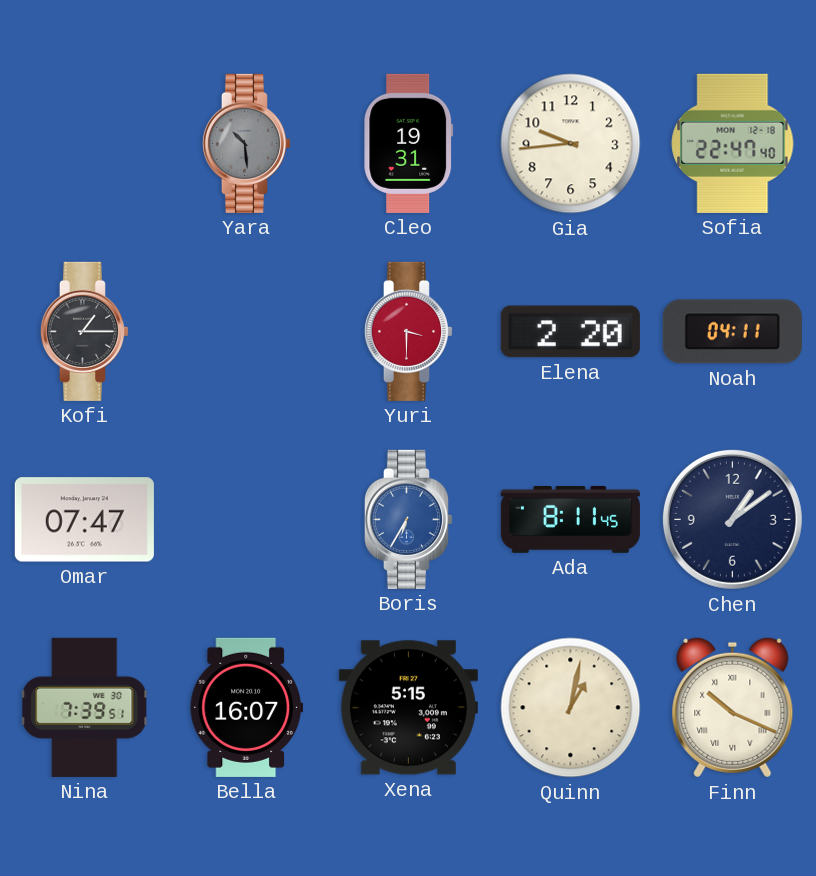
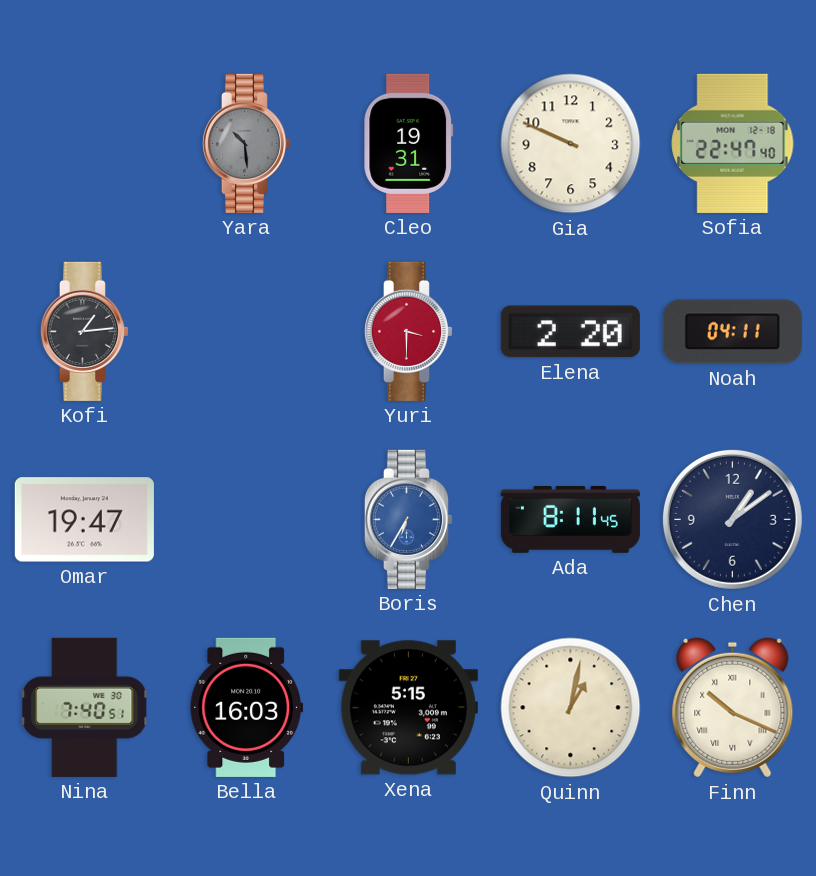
Gia: 9:44 -> 9:49
Kofi: 1:15 -> 1:14
Omar: 07:47 -> 19:47
Nina: 7:39 -> 7:40
Bella: 16:07 -> 16:03
